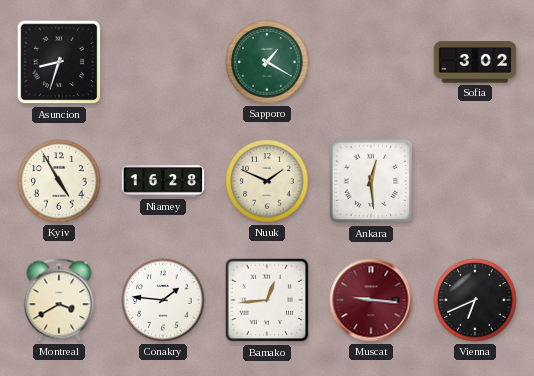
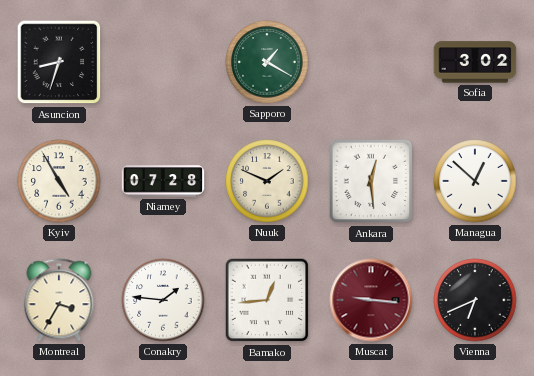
Niamey: 16:28 -> 07:28
Managua: none -> 12:52
Montreal: 3:40 -> 3:35
